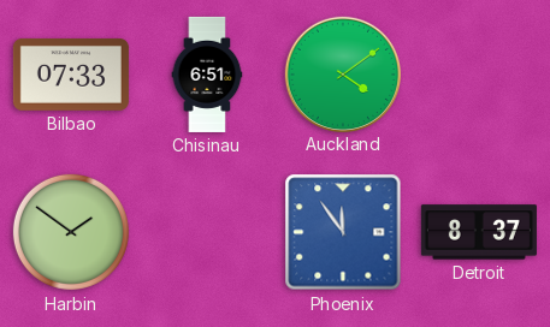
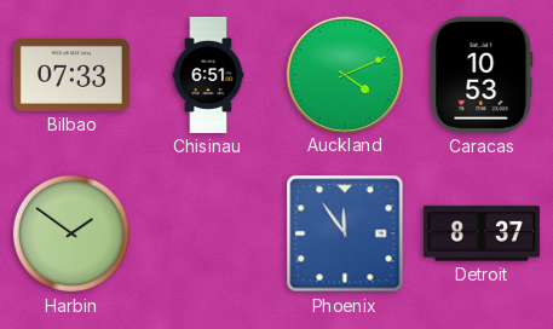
Auckland: 4:09 -> 4:11
Caracas: none -> 10:53
